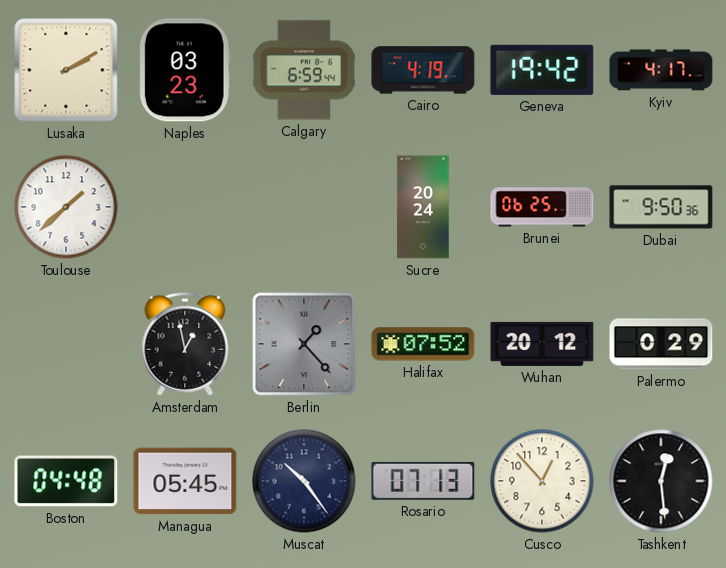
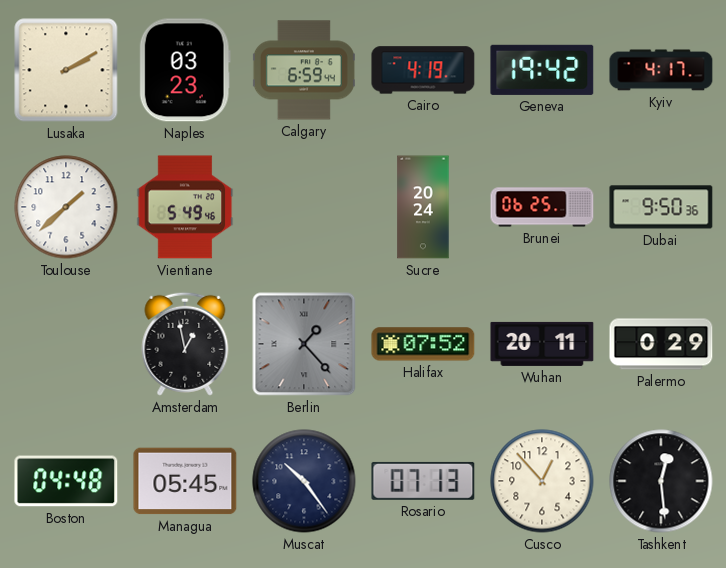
Vientiane: none -> 5:49
Wuhan: 20:12 -> 20:11
